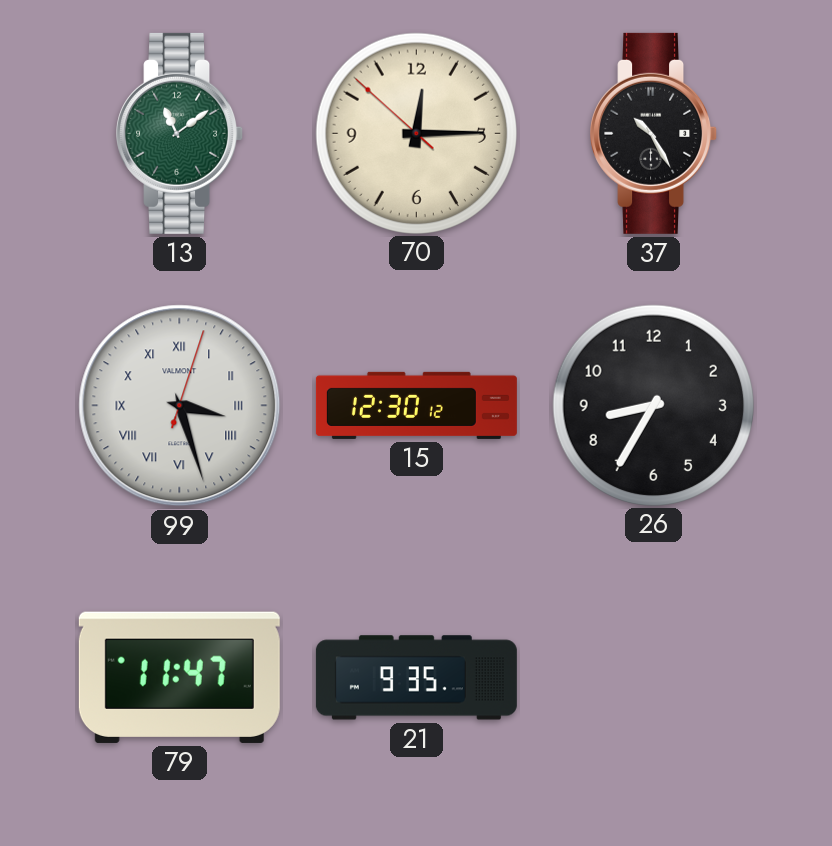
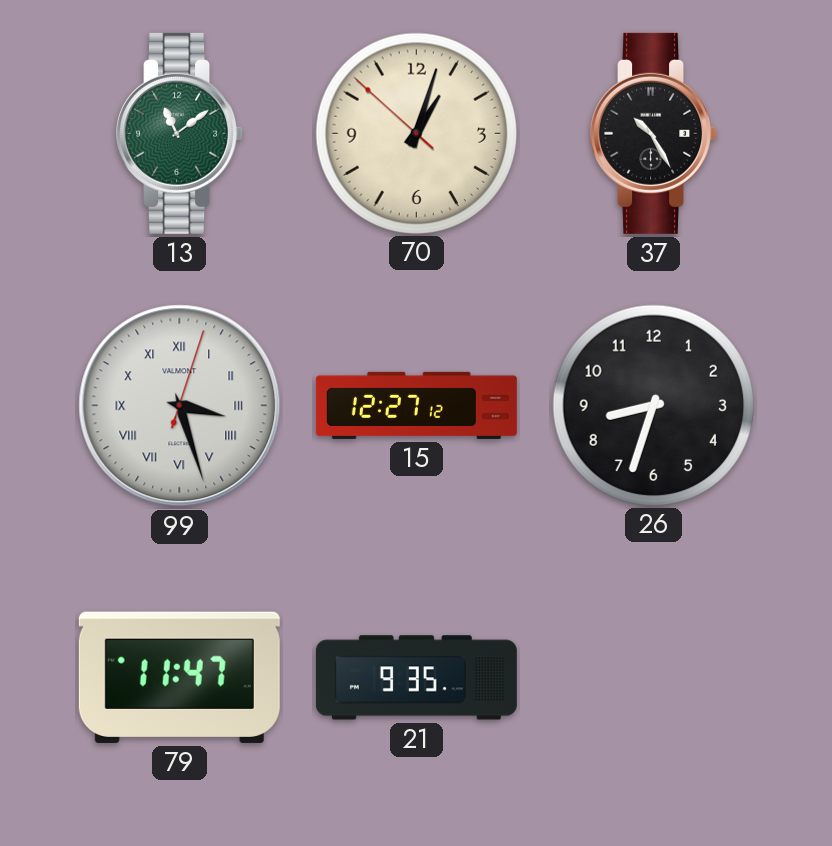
70: 12:14 -> 1:02
15: 12:30 -> 12:27
26: 8:35 -> 8:33
